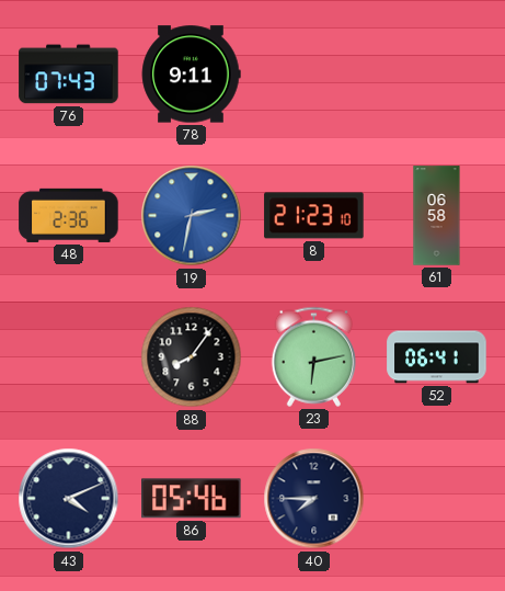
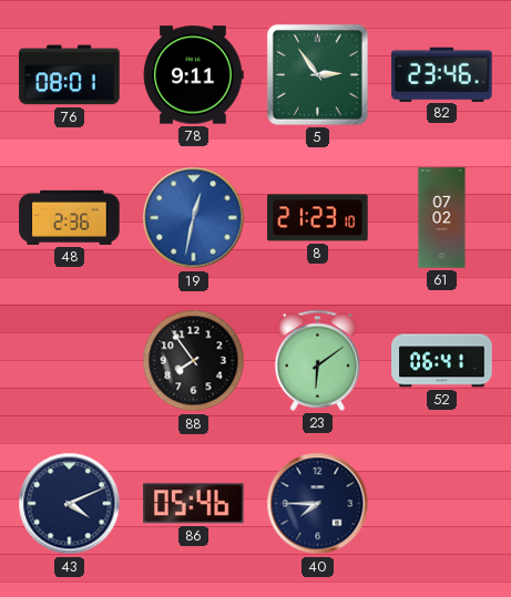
76: 07:43 -> 08:01
5: none -> 2:54
82: none -> 23:46
19: 2:32 -> 12:32
61: 06:58 -> 07:02
88: 8:06 -> 7:54
23: 6:13 -> 6:09
